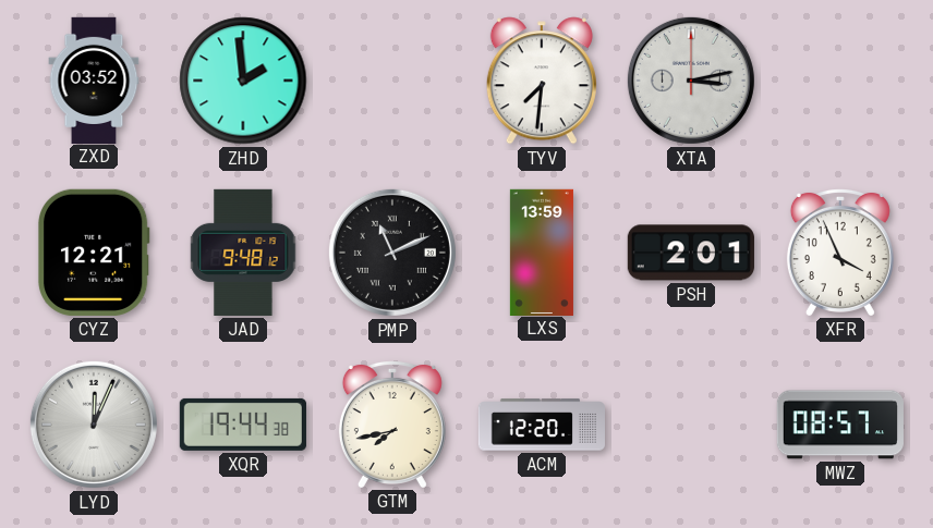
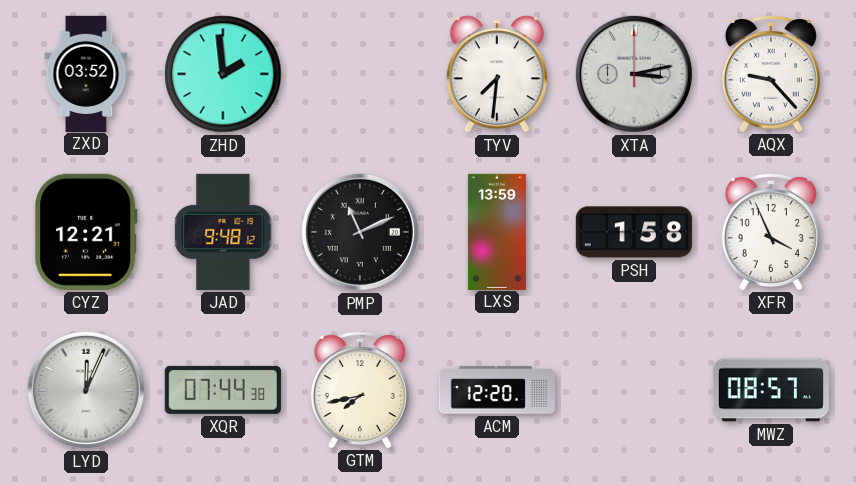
AQX: none -> 9:23
PSH: 2:01 -> 1:58
XQR: 19:44 -> 07:44
